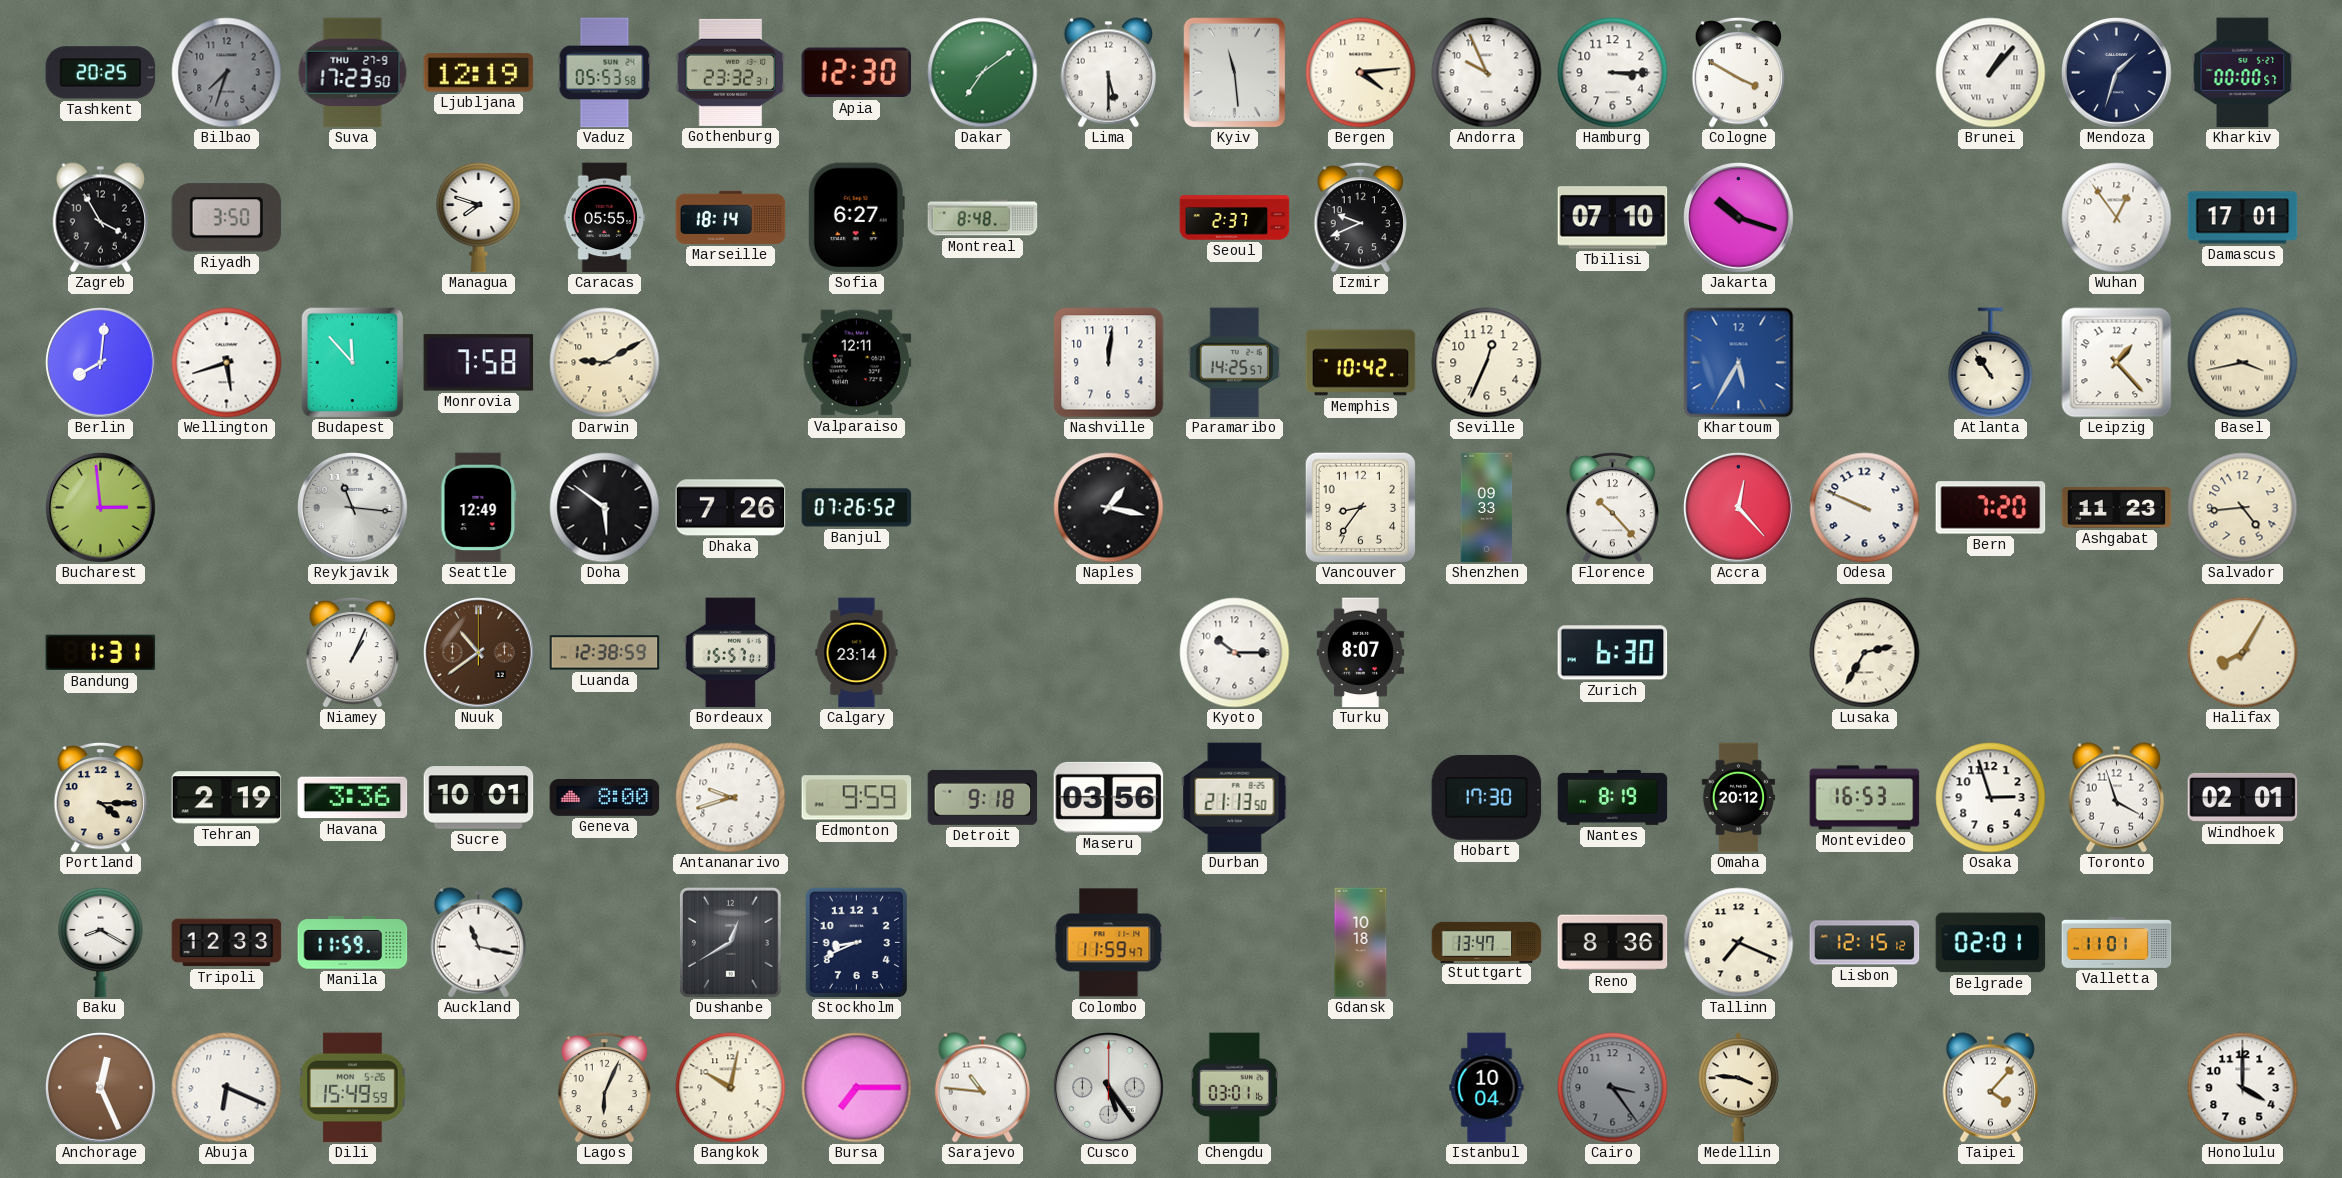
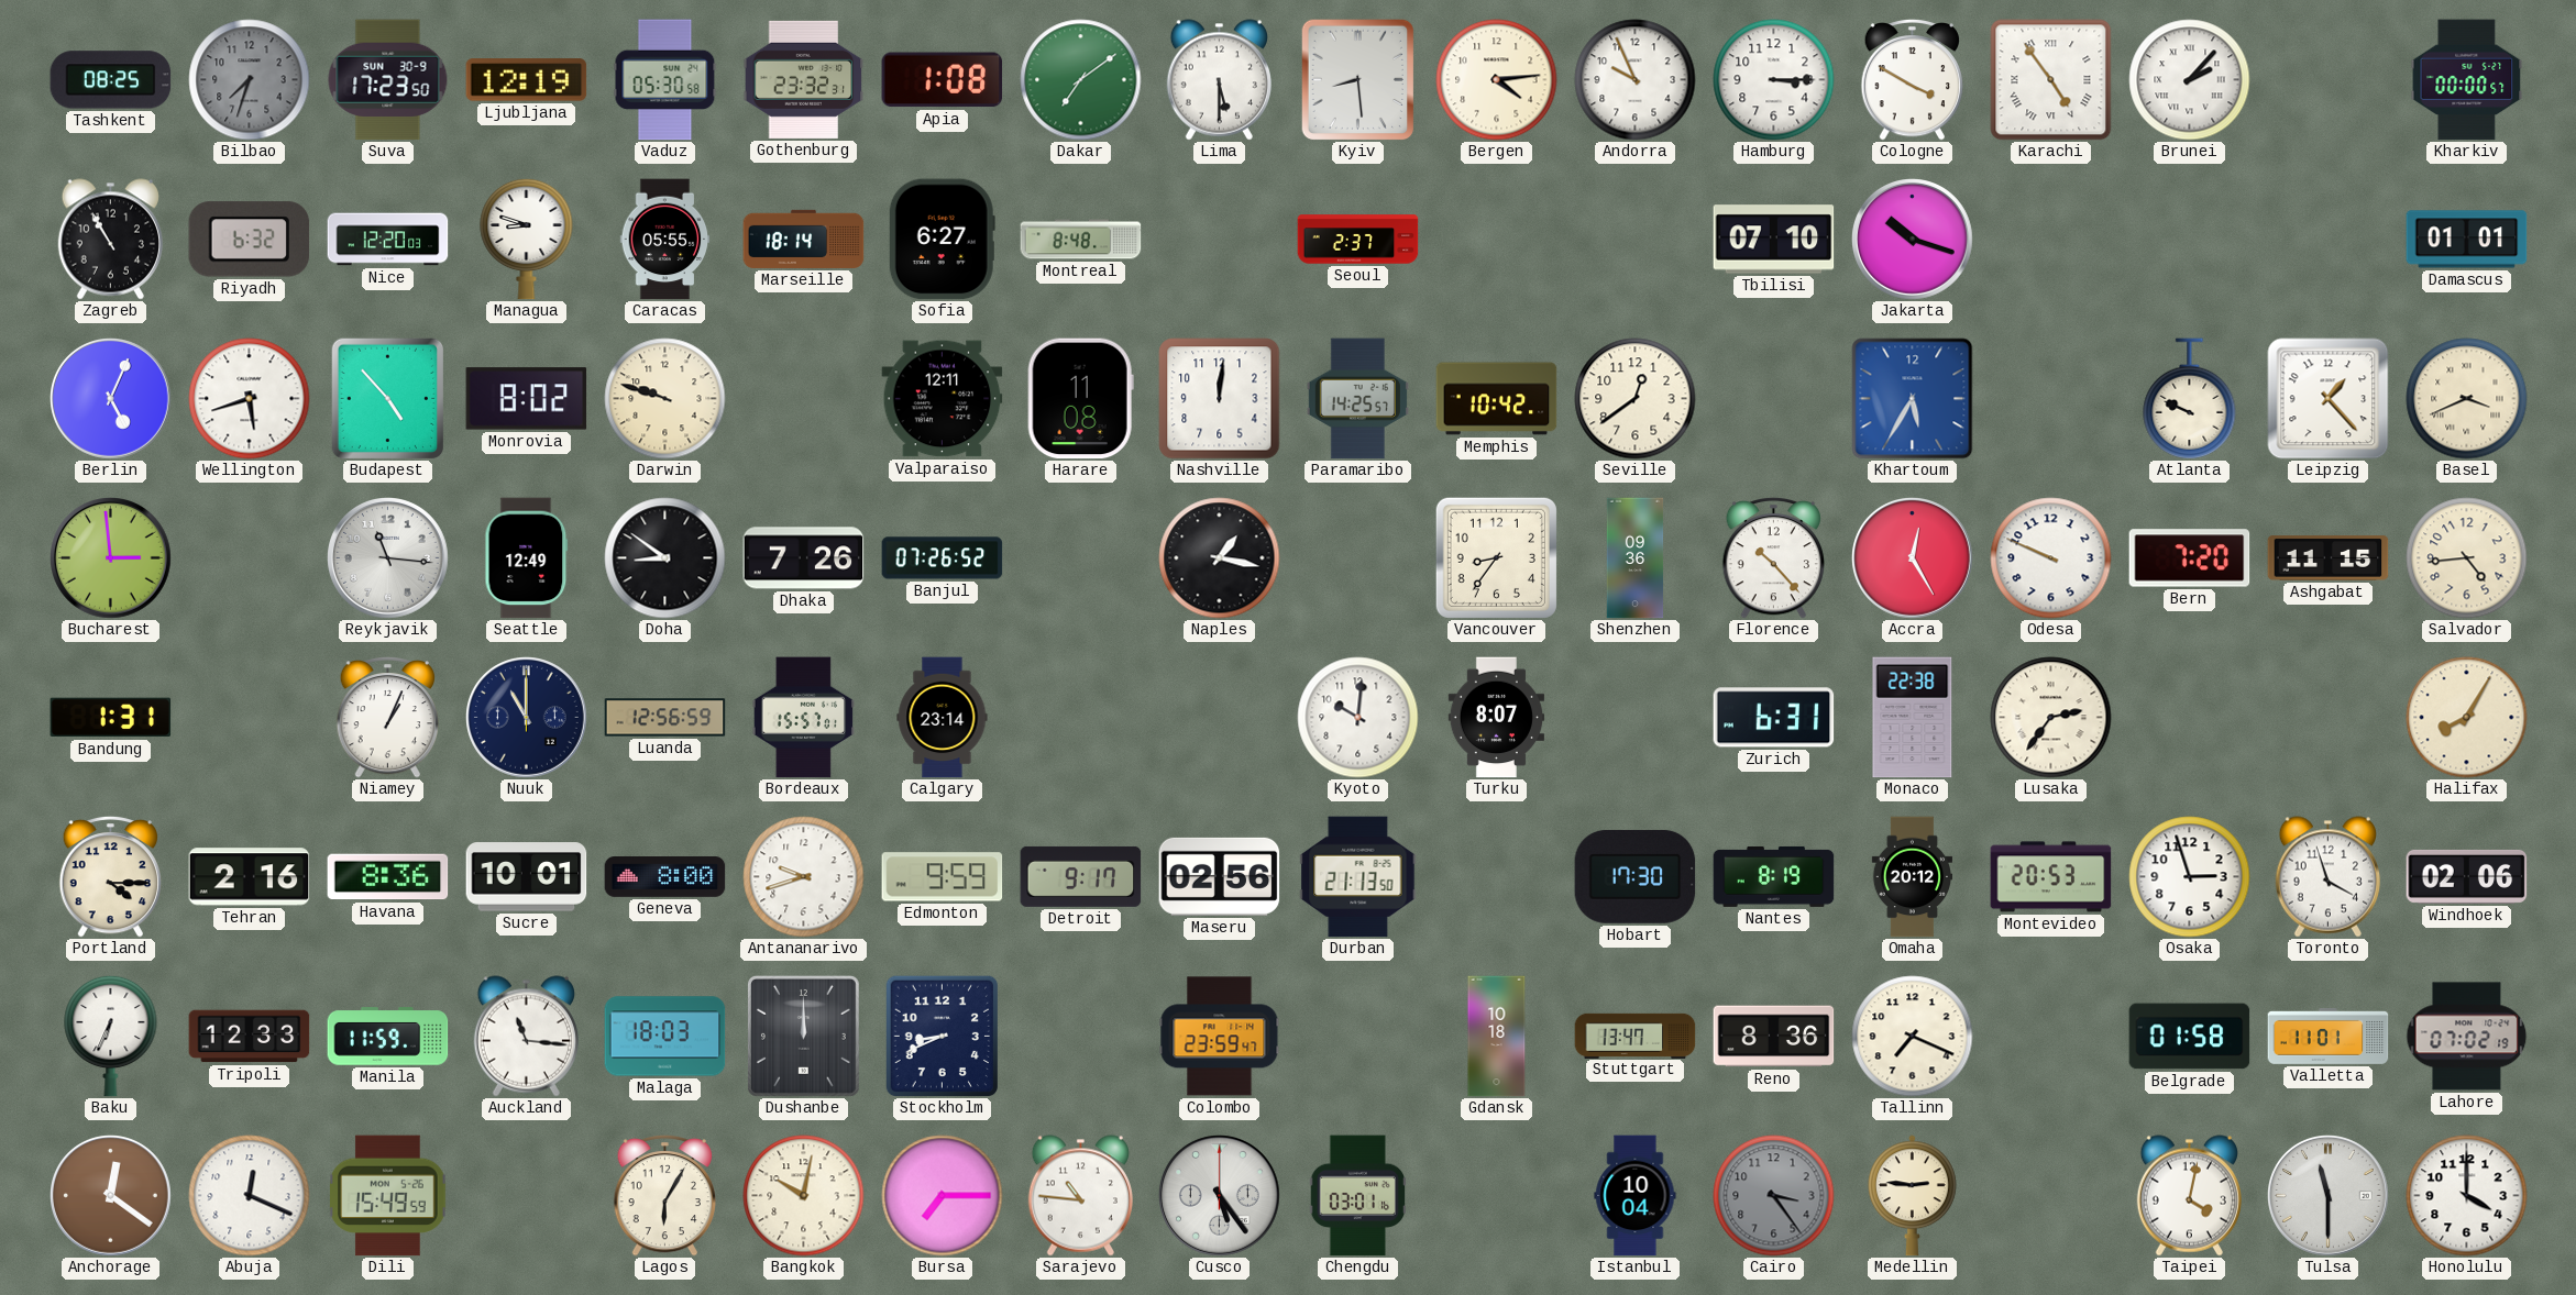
Tashkent: 20:25 -> 08:25
Suva date: THU 27-9 -> SUN 30-9
Vaduz: 05:53 -> 05:30
Apia: 12:30 -> 1:08
Kyiv: 11:29 -> 8:29
Karachi: none -> 4:54
Brunei: 1:07 -> 2:07
Mendoza: 1:33 -> none
Zagreb: 3:55 -> 10:55
Riyadh: 3:50 -> 6:32
Nice: none -> 12:20
Managua: 7:48 -> 8:48
Izmir: 9:41 -> none
Wuhan: 12:54 -> none
Damascus: 17:01 -> 01:01
Berlin: 8:01 -> 5:04
Budapest: 11:53 -> 4:53
Monrovia: 7:58 -> 8:02
Darwin: 9:10 -> 9:48
Harare: none -> 11:08
Seville: 12:34 -> 12:39
Atlanta: 10:54 -> 9:49
Basel: 3:43 -> 3:41
Doha: 5:51 -> 8:51
Shenzhen: 09:33 -> 09:36
Accra: 12:23 -> 12:25
Ashgabat: 11:23 -> 11:15
Nuuk: 10:39 -> 11:00
Nuuk dial: brown -> navy
Luanda: 12:38 -> 12:56
Kyoto: 10:15 -> 10:01
Zurich: 6:30 -> 6:31
Monaco: none -> 22:38
Lusaka: 2:35 -> 2:36
Tehran: 2:19 -> 2:16
Havana: 3:36 -> 8:36
Detroit: 9:18 -> 9:17
Maseru: 03:56 -> 02:56
Montevideo: 16:53 -> 20:53
Windhoek: 02:01 -> 02:06
Baku: 8:20 -> 6:34
Auckland: 11:17 -> 11:16
Malaga: none -> 18:03
Dushanbe: 12:40 -> 12:00
Colombo: 11:59 -> 23:59
Lisbon: 12:15 -> none
Belgrade: 02:01 -> 01:58
Lahore: none -> 07:02
Anchorage: 12:26 -> 12:21
Abuja: 6:19 -> 12:19
Lagos: 6:04 -> 6:05
Medellin: 3:46 -> 2:46
Taipei: 4:07 -> 4:02
Tulsa: none -> 11:30
